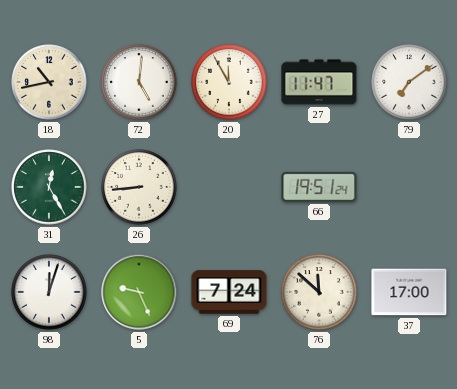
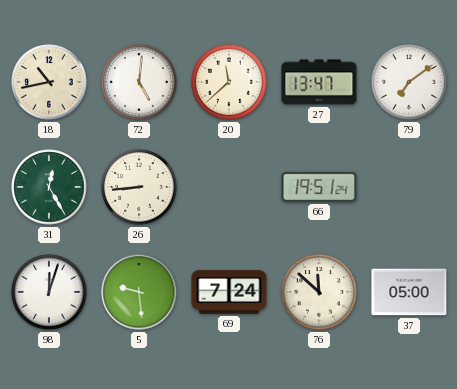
20: 11:55 -> 11:38
27: 11:47 -> 13:47
5: 9:26 -> 9:29
37: 17:00 -> 05:00
